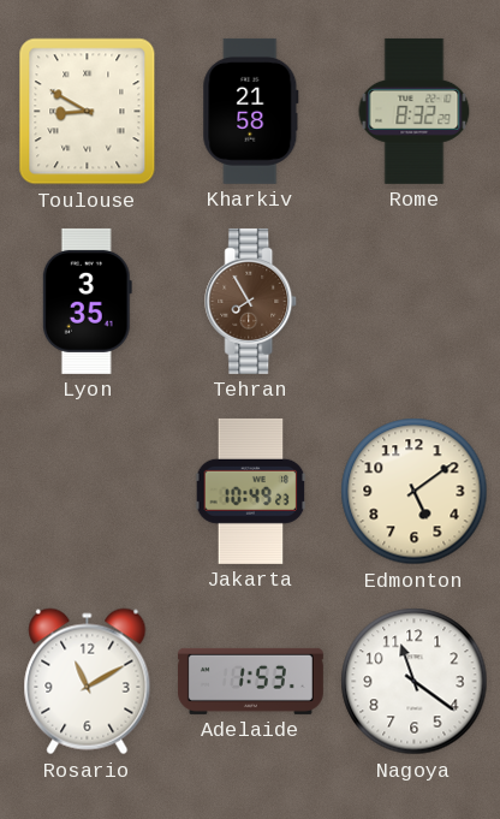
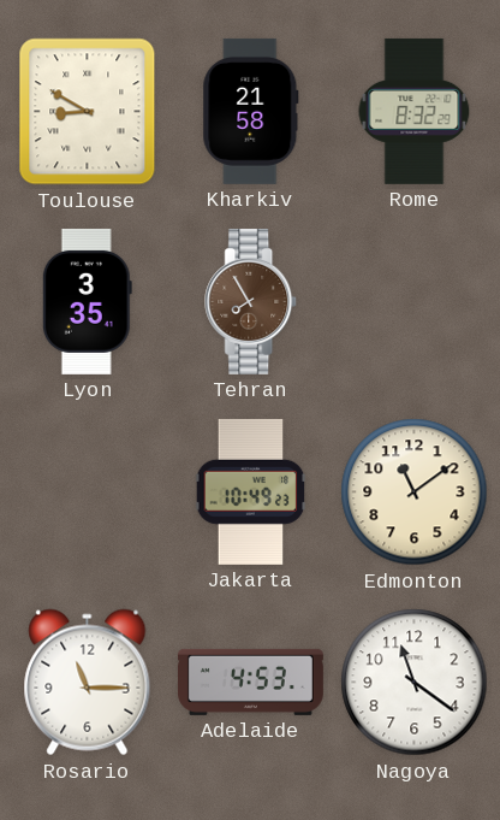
Edmonton: 5:09 -> 11:09
Rosario: 11:10 -> 11:15
Adelaide: 1:53 -> 4:53
